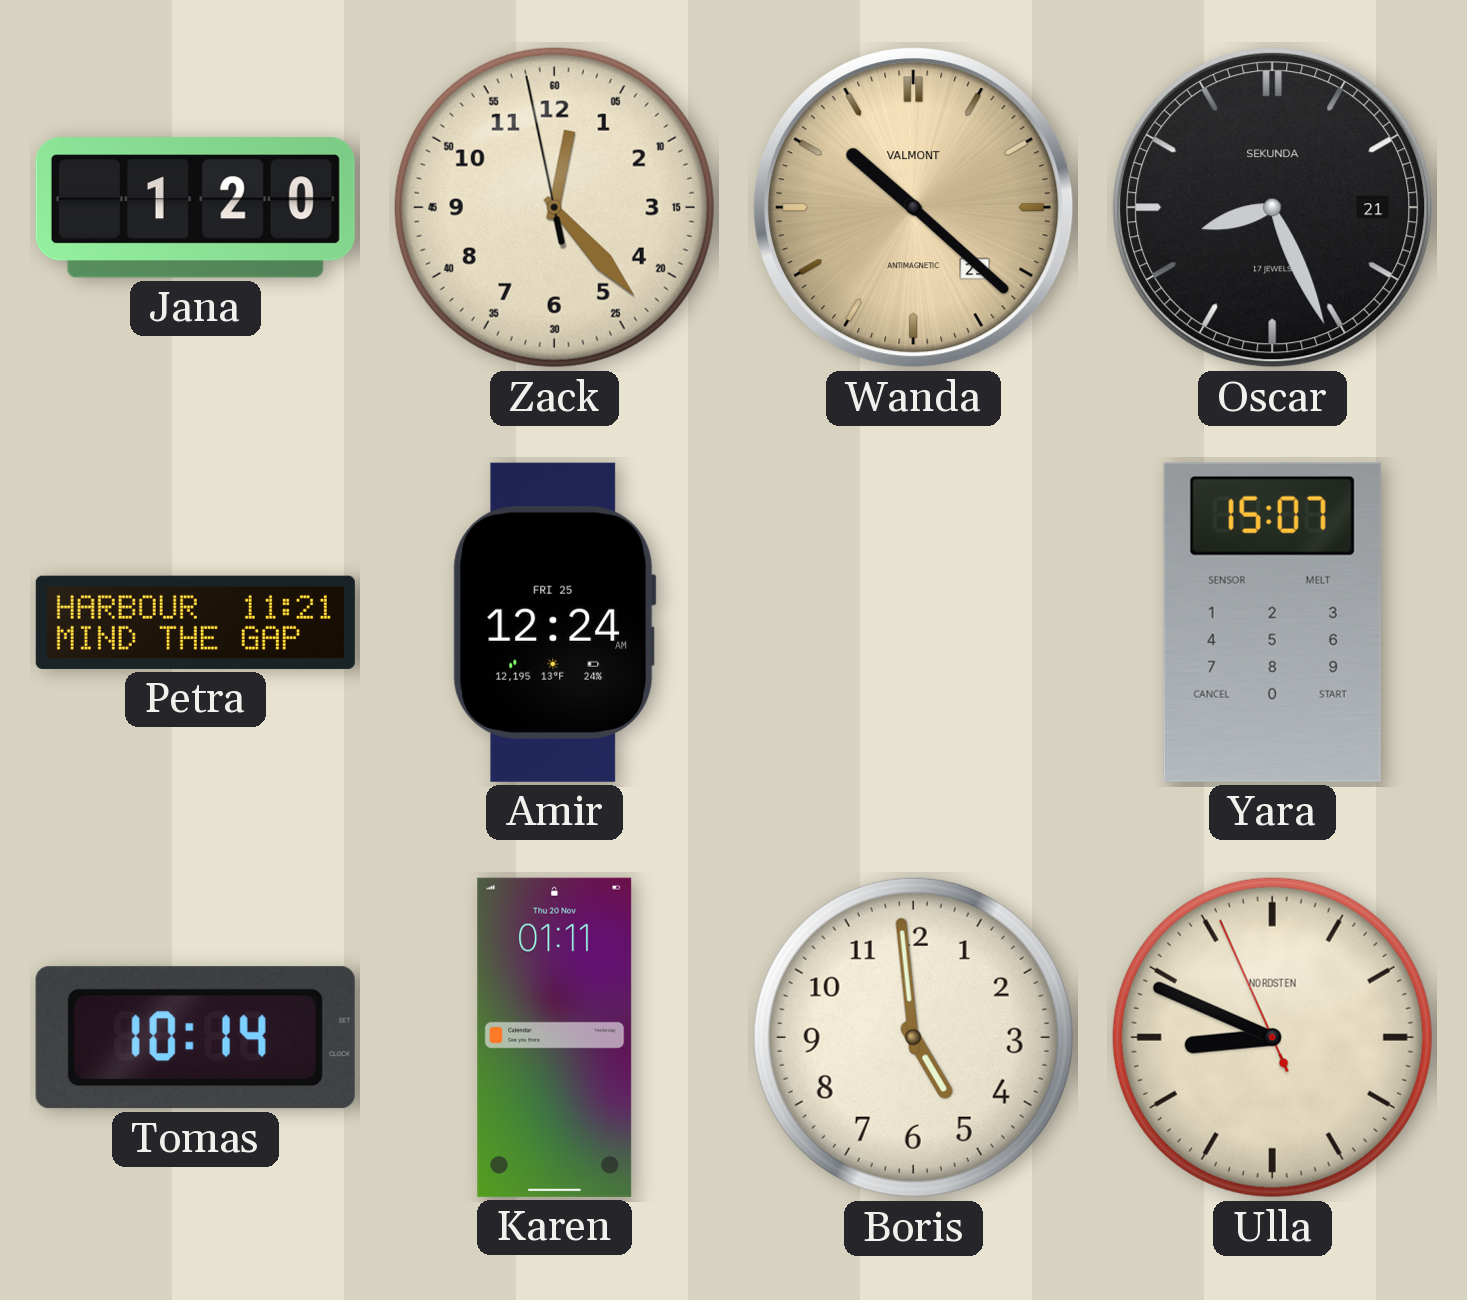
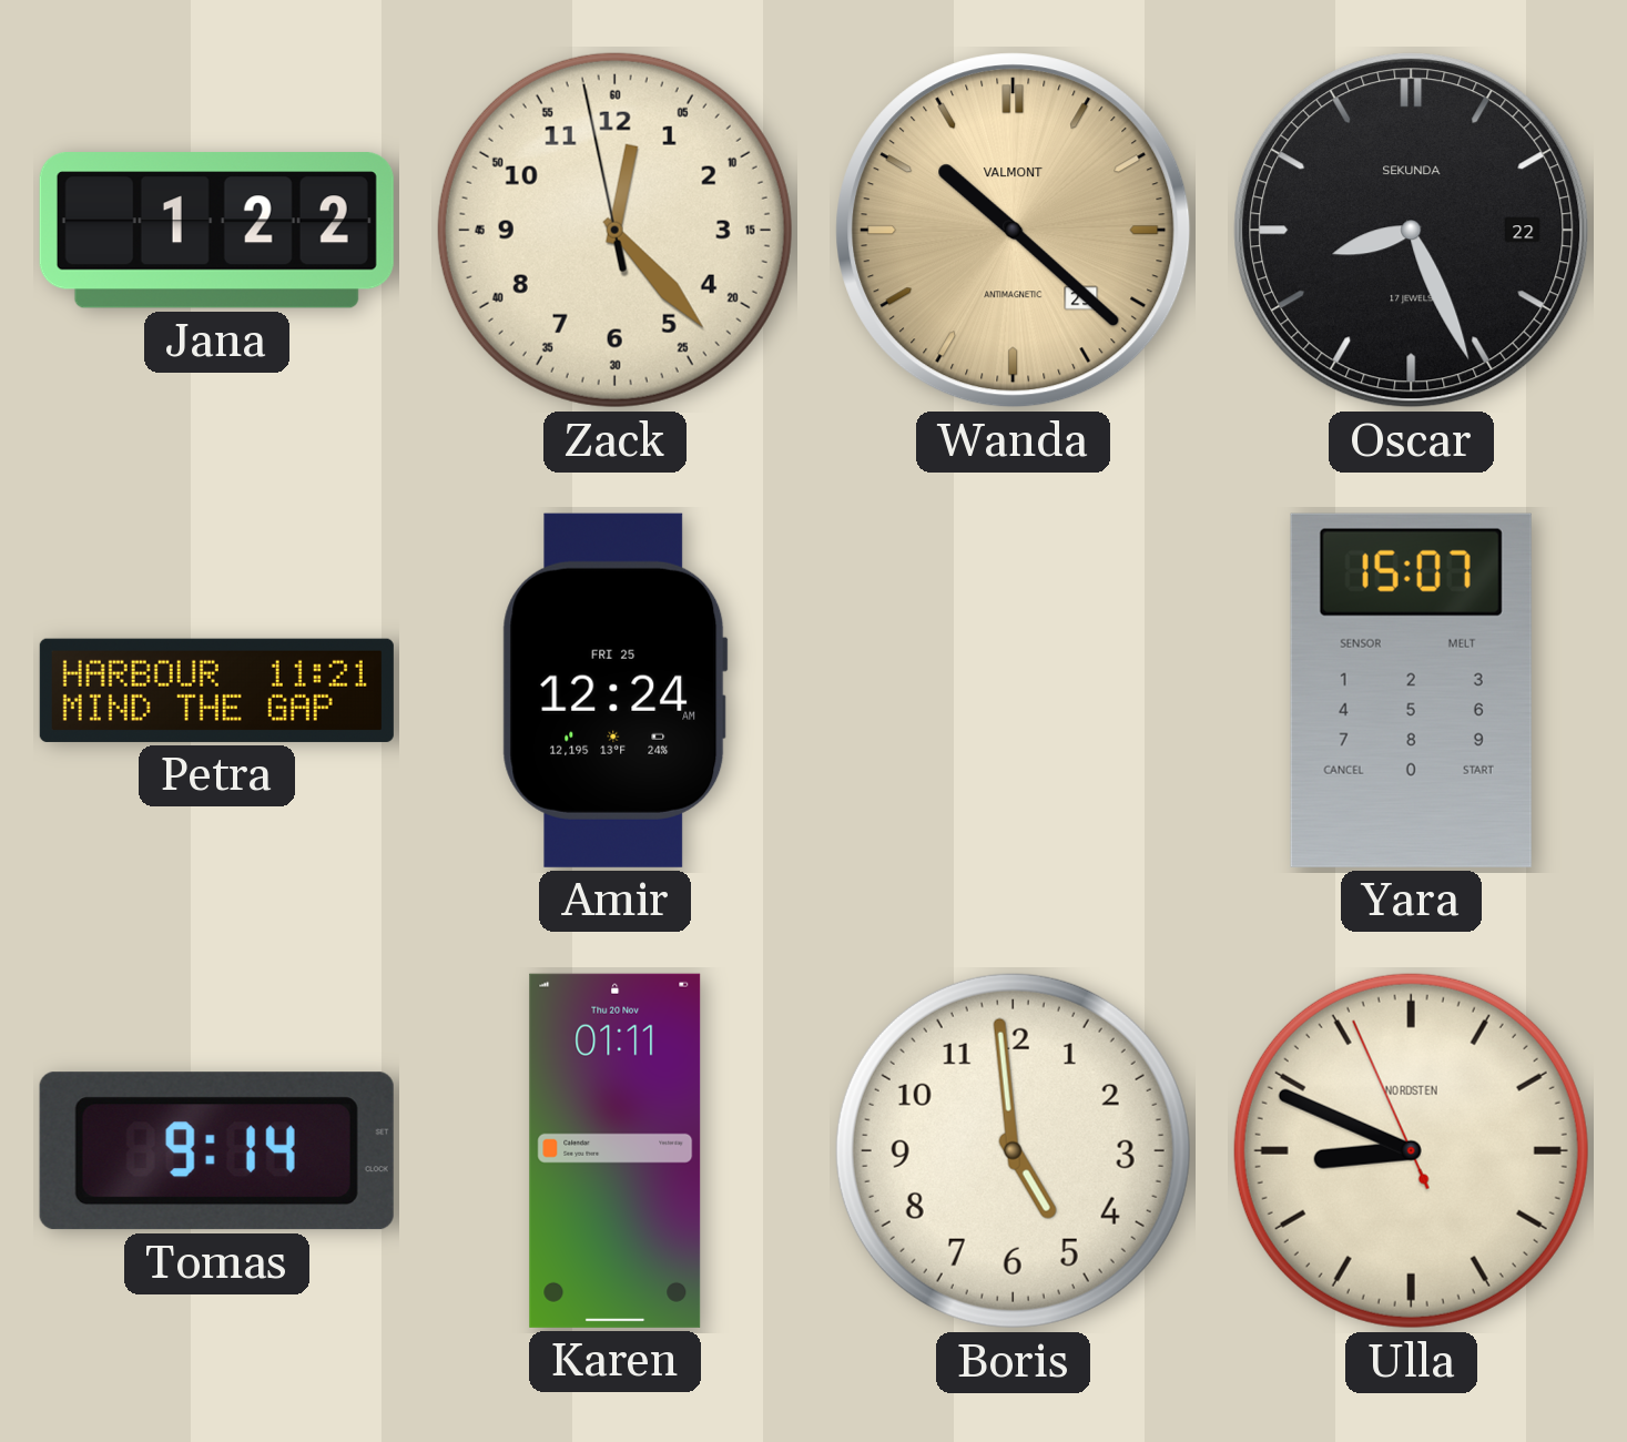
Jana: 1:20 -> 1:22
Oscar date: 21 -> 22
Tomas: 10:14 -> 9:14
